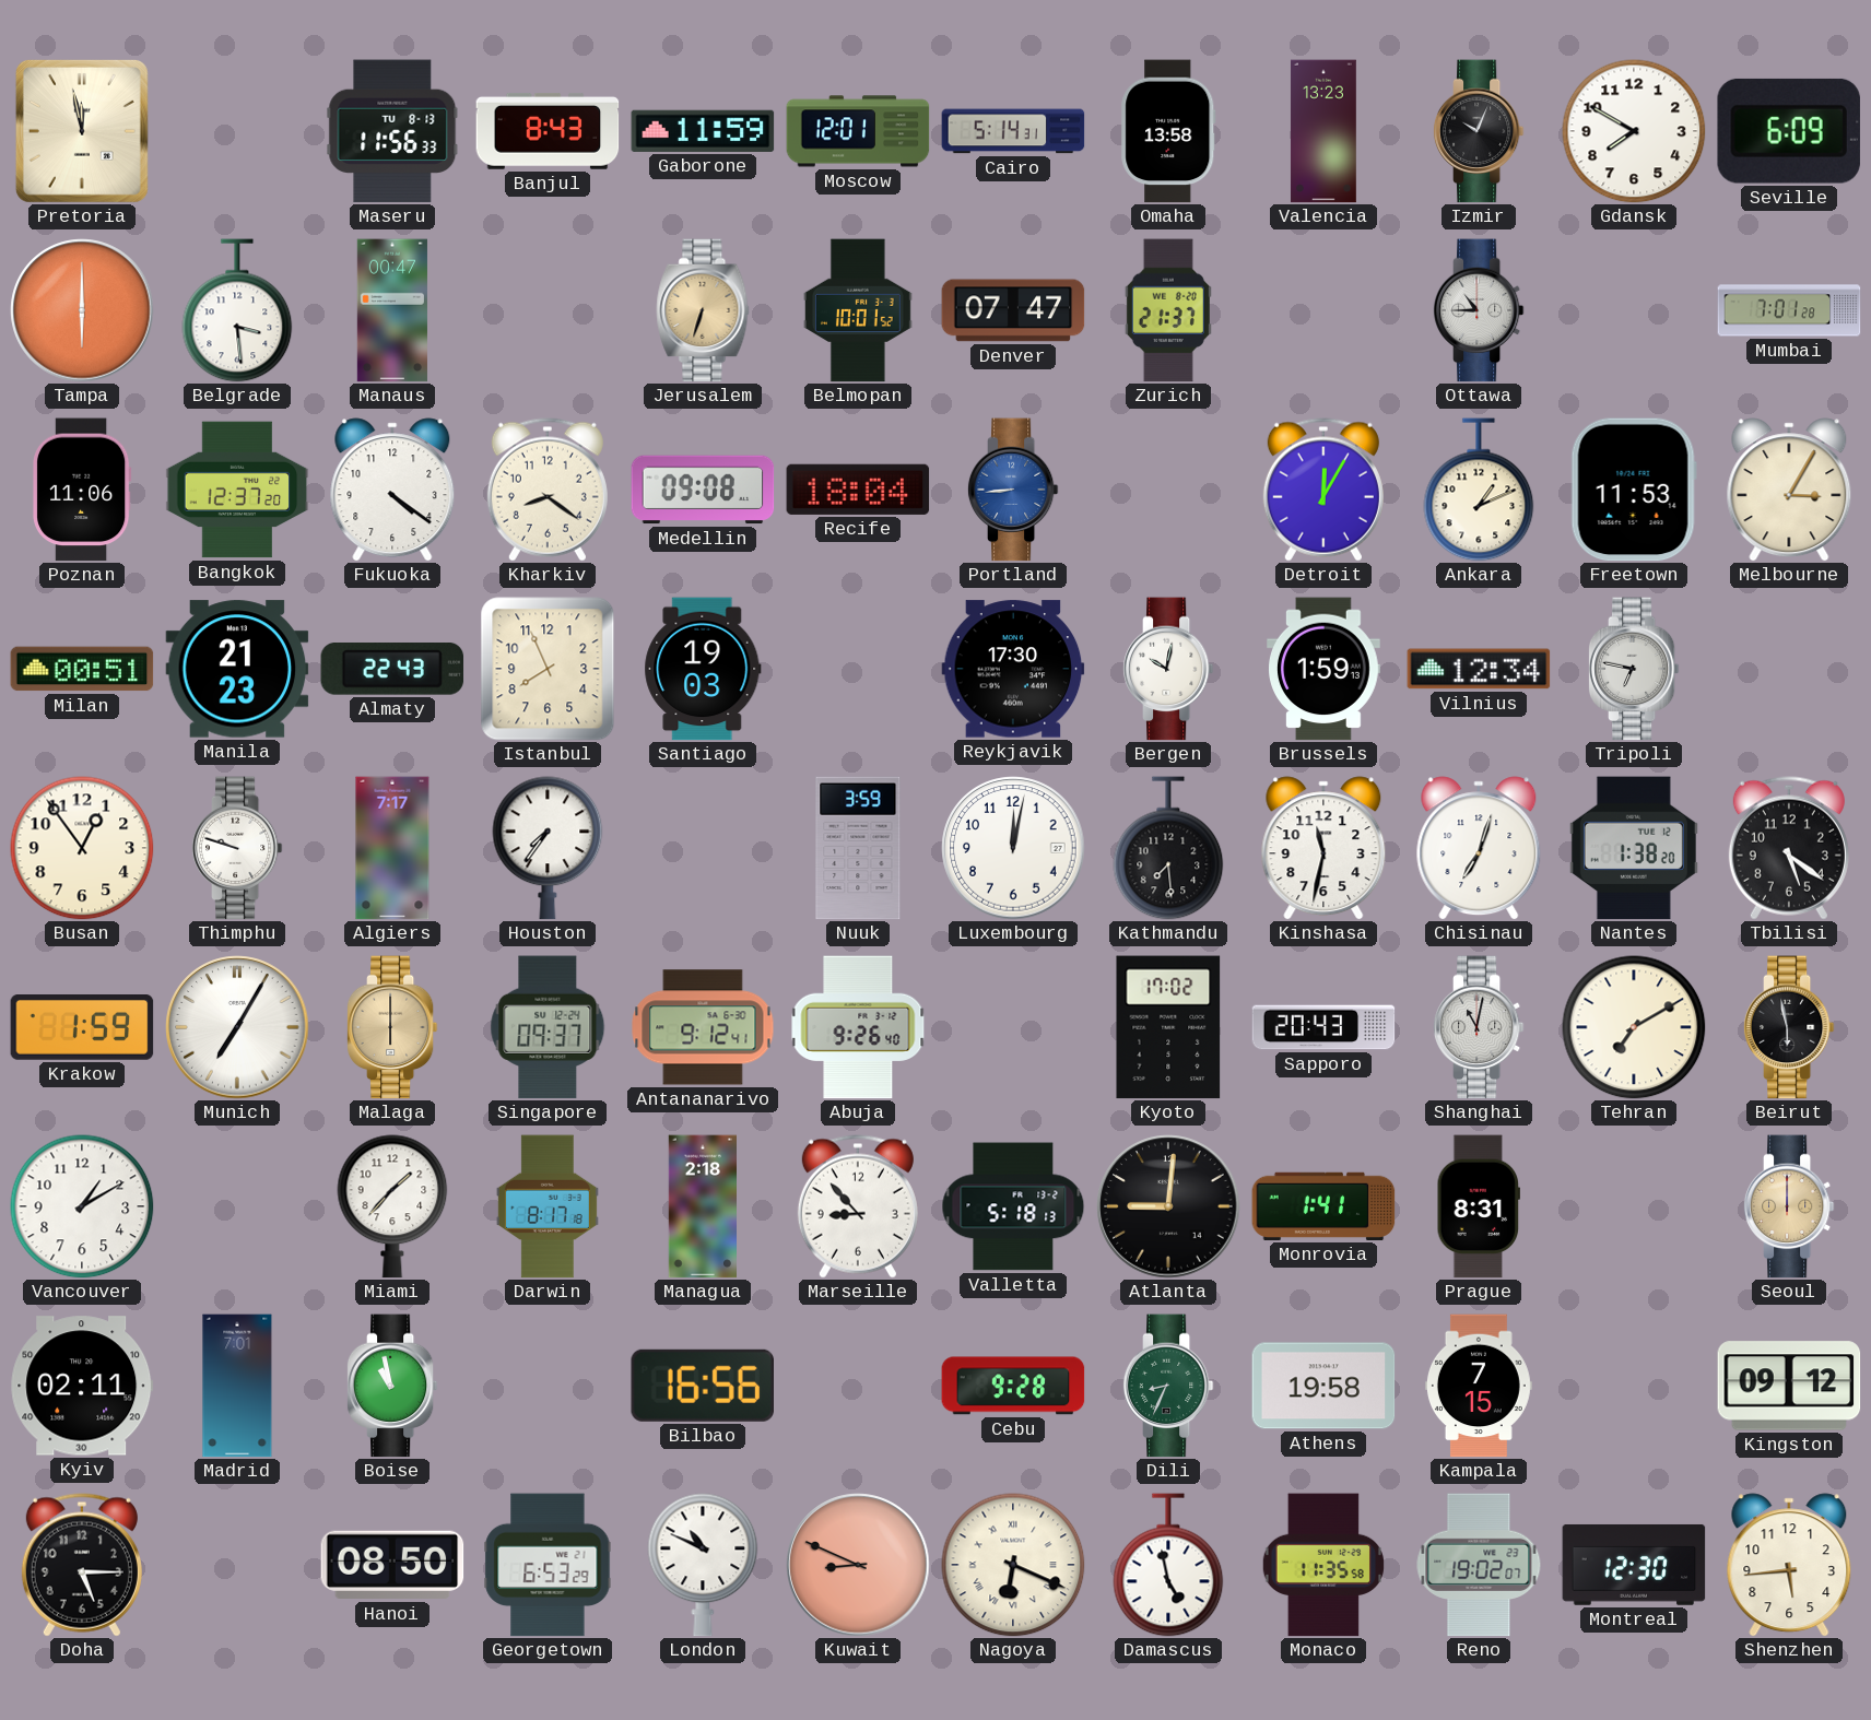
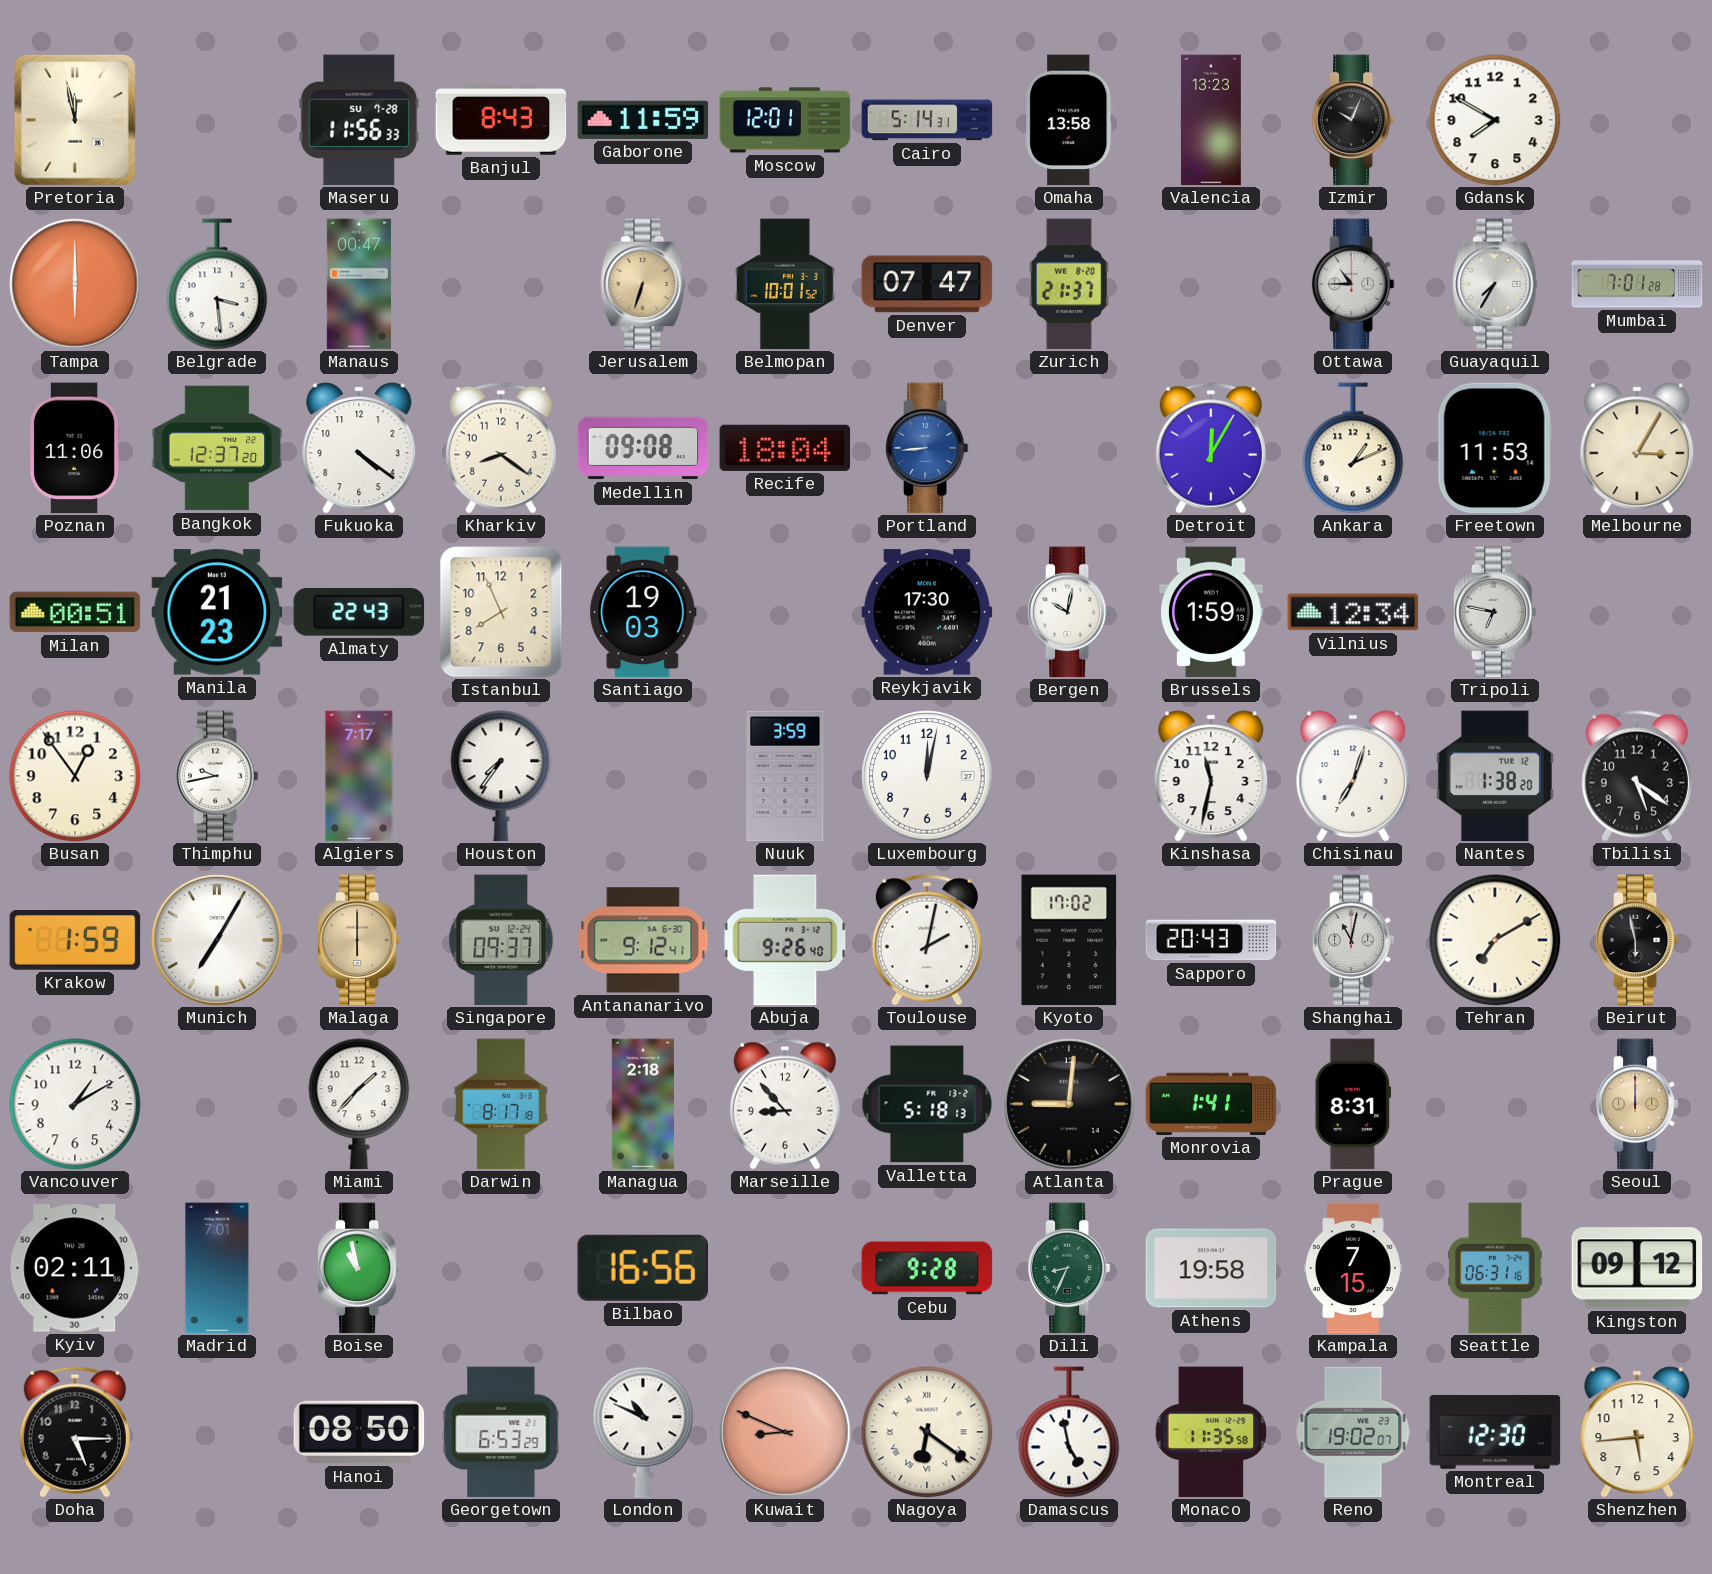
Maseru date: TU 8-13 -> SU 7-28
Seville: 6:09 -> none
Guayaquil: none -> 7:35
Thimphu: 9:48 -> 9:43
Kathmandu: 7:29 -> none
Toulouse: none -> 2:02
Seattle: none -> 06:31
Nagoya: 6:19 -> 6:21
